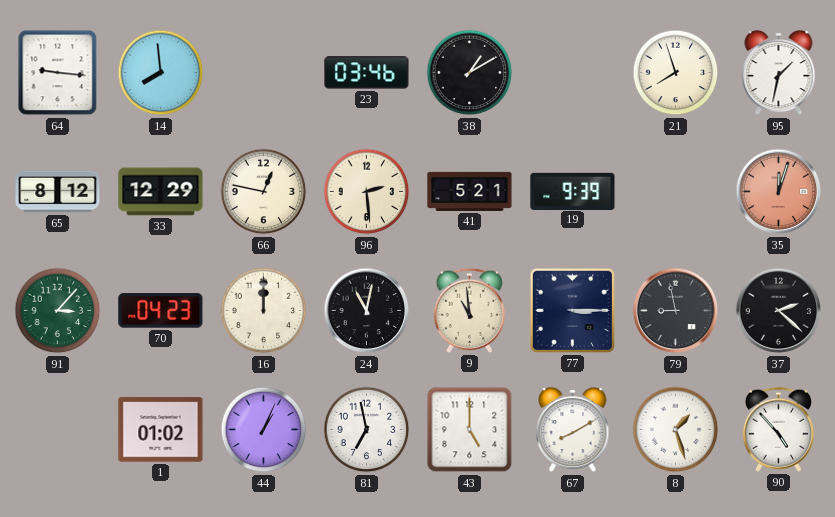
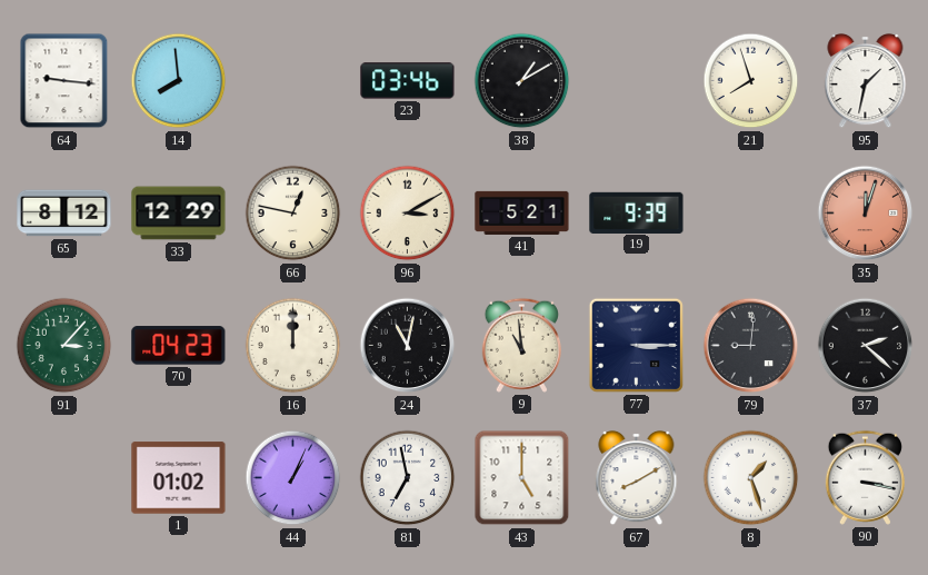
96: 2:29 -> 3:10
79: 8:58 -> 9:01
90: 4:53 -> 3:17
